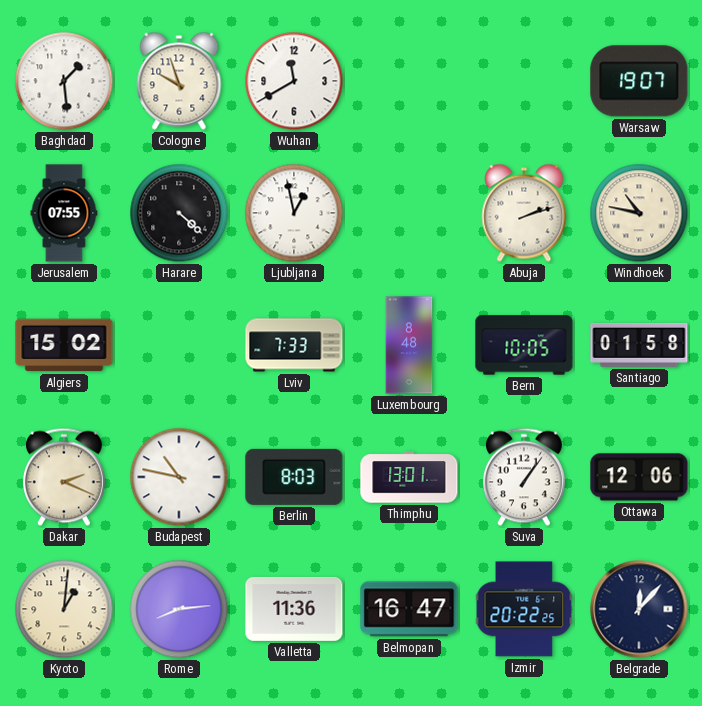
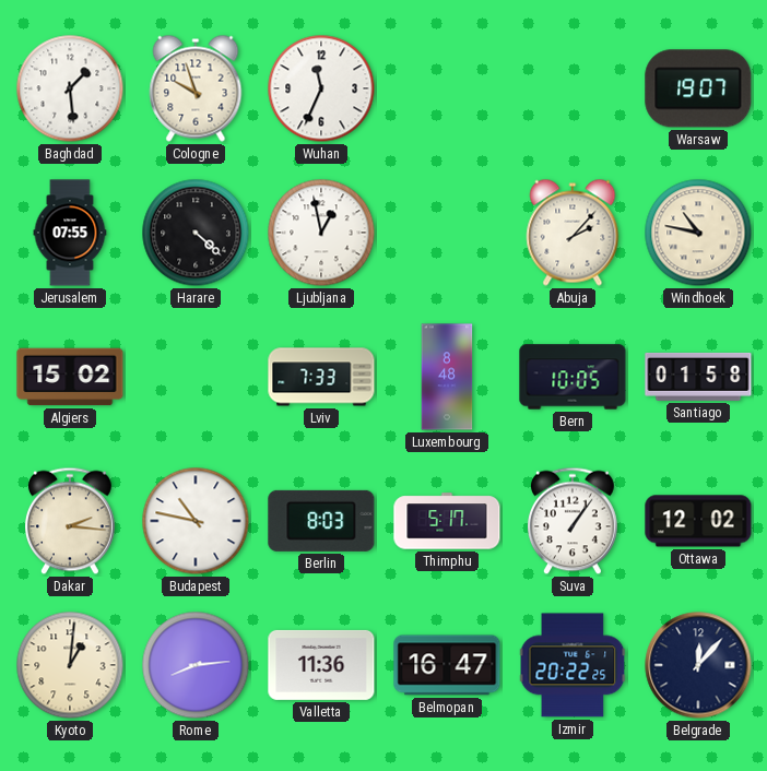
Wuhan: 11:40 -> 11:34
Abuja: 2:12 -> 2:07
Dakar: 2:19 -> 2:16
Thimphu: 13:01 -> 5:17
Ottawa: 12:06 -> 12:02
